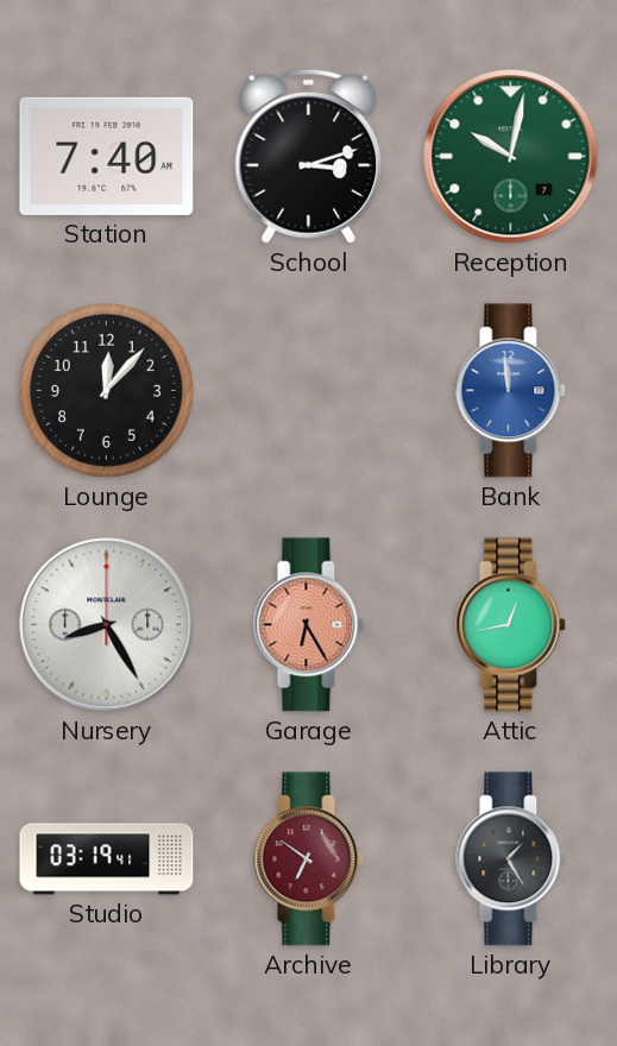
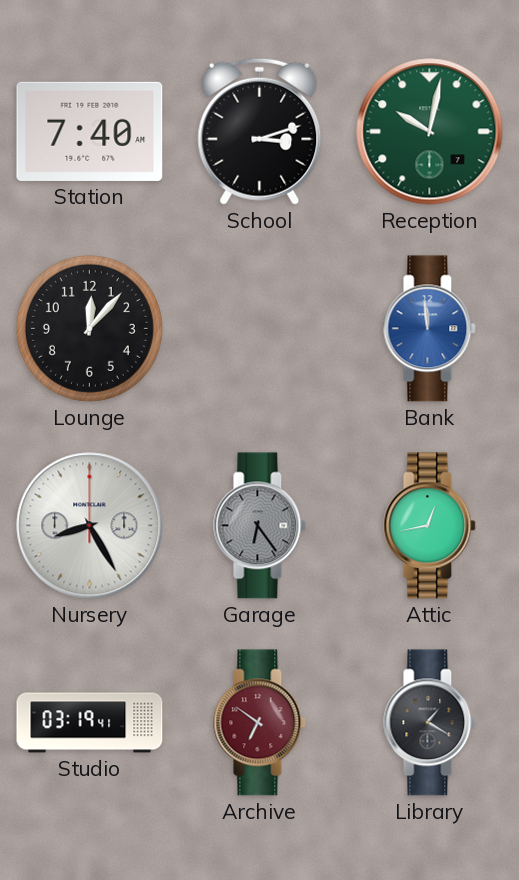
Garage: 6:25 -> 6:24
Garage dial: salmon -> grey
Library: 1:25 -> 1:20
